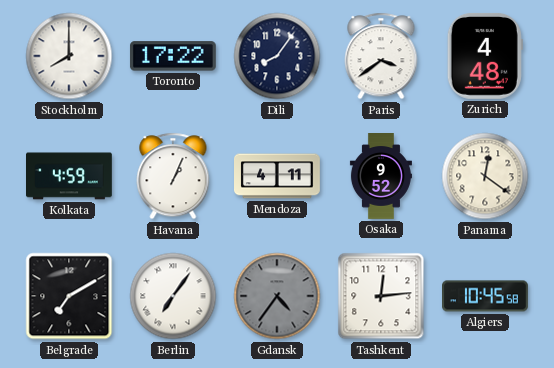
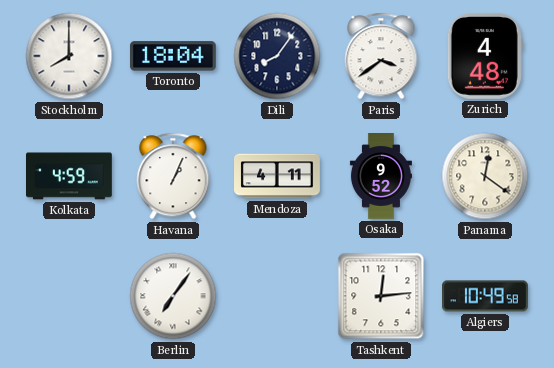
Toronto: 17:22 -> 18:04
Belgrade: 7:10 -> none
Gdansk: 4:36 -> none
Algiers: 10:45 -> 10:49
